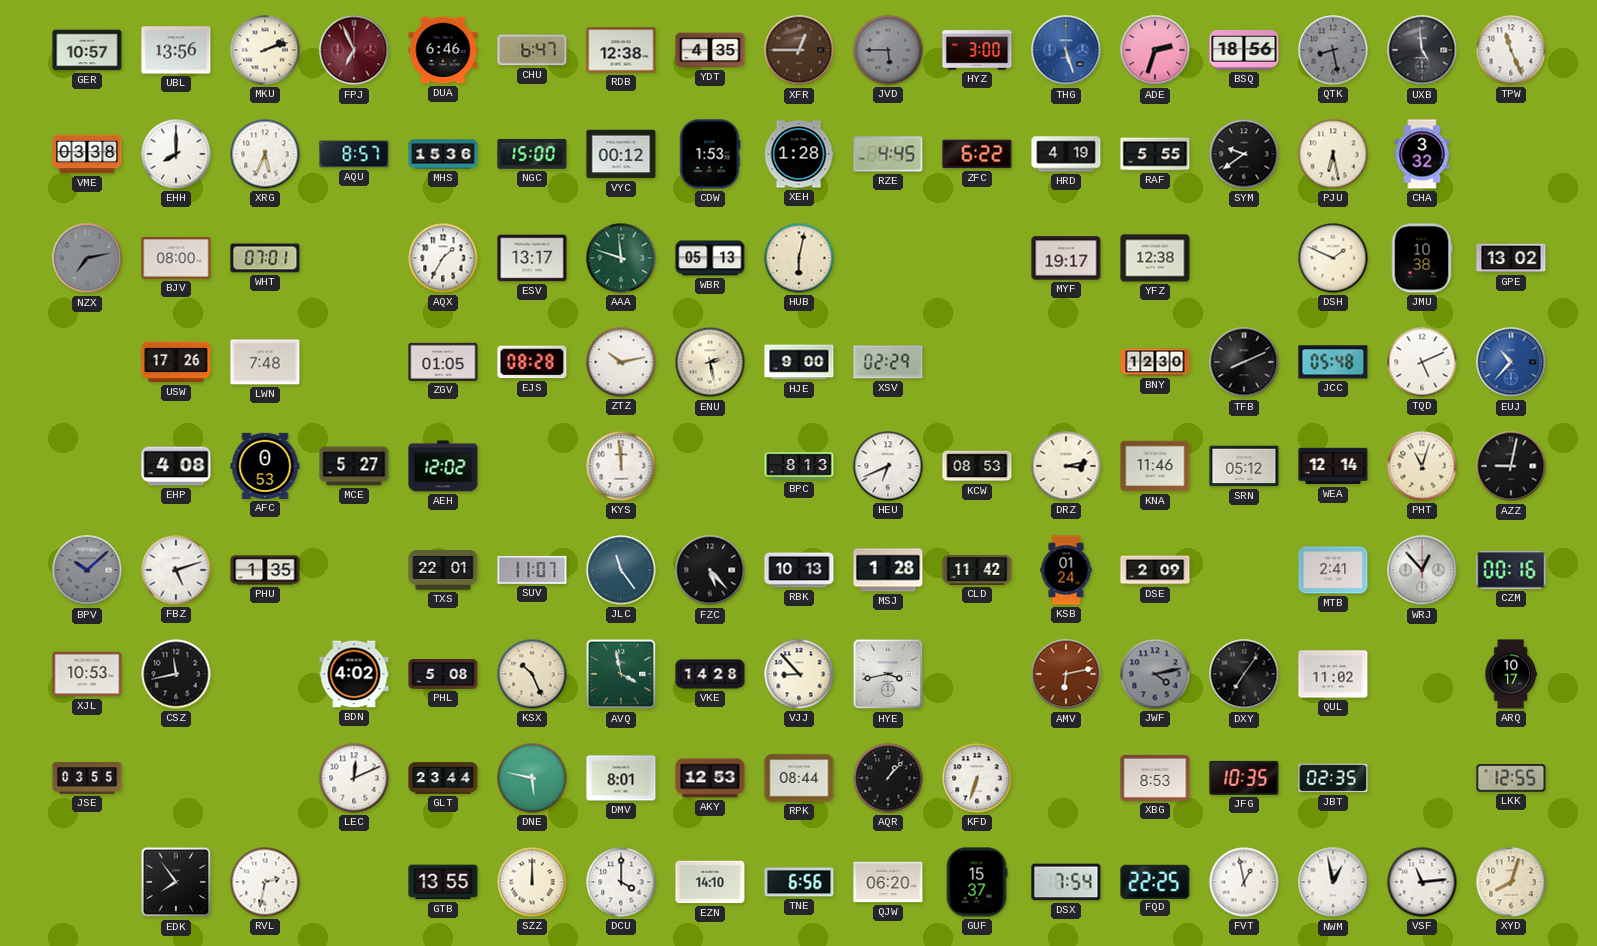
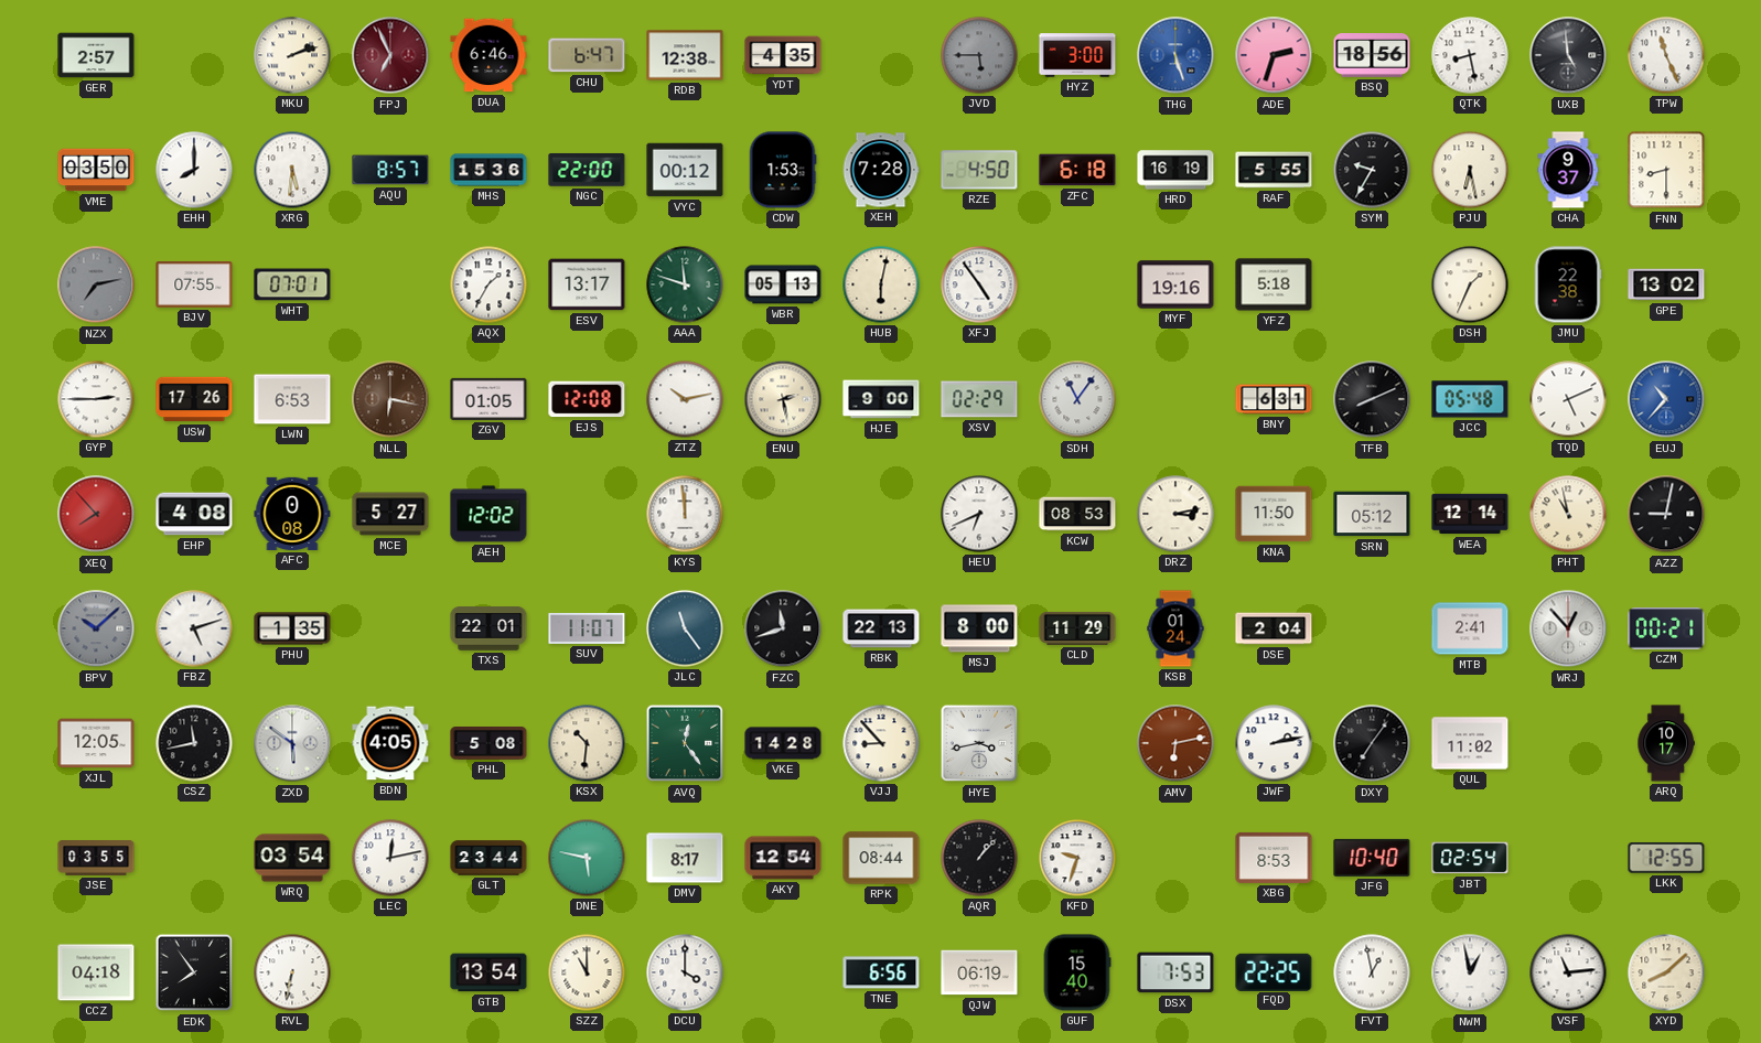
GER: 10:57 -> 2:57
UBL: 13:56 -> none
XFR: 12:45 -> none
QTK dial: grey -> white
VME: 03:38 -> 03:50
XRG: 5:34 -> 5:31
NGC: 15:00 -> 22:00
XEH: 1:28 -> 7:28
RZE: 4:45 -> 4:50
ZFC: 6:22 -> 6:18
HRD: 4:19 -> 16:19
SYM: 9:39 -> 9:35
CHA: 3:32 -> 9:37
FNN: none -> 8:30
BJV: 08:00 -> 07:55
XFJ: none -> 4:54
MYF: 19:17 -> 19:16
YFZ: 12:38 -> 5:18
DSH: 1:49 -> 1:34
JMU: 10:38 -> 22:38
GYP: none -> 2:45
LWN: 7:48 -> 6:53
NLL: none -> 6:17
EJS: 08:28 -> 12:08
SDH: none -> 11:06
BNY: 12:30 -> 6:31
XEQ: none -> 7:53
AFC: 0:53 -> 0:08
BPC: 8:13 -> none
KNA: 11:46 -> 11:50
PHT: 11:03 -> 10:58
FZC: 5:23 -> 11:42
RBK: 10:13 -> 22:13
MSJ: 1:28 -> 8:00
CLD: 11:42 -> 11:29
DSE: 2:09 -> 2:04
CZM: 00:16 -> 00:21
XJL: 10:53 -> 12:05
ZXD: none -> 5:51
BDN: 4:02 -> 4:05
KSX: 10:26 -> 10:31
AVQ: 3:58 -> 12:24
JWF: 4:13 -> 2:13
JWF dial: grey -> white
WRQ: none -> 03:54
LEC: 12:11 -> 12:13
DMV: 8:01 -> 8:17
AKY: 12:53 -> 12:54
KFD: 6:33 -> 9:33
JFG: 10:35 -> 10:40
JBT: 02:35 -> 02:54
CCZ: none -> 04:18
RVL: 2:32 -> 6:32
GTB: 13:55 -> 13:54
SZZ: 12:00 -> 11:00
EZN: 14:10 -> none
QJW: 06:20 -> 06:19
GUF: 15:37 -> 15:40
DSX: 7:54 -> 7:53
XYD: 8:03 -> 8:08
